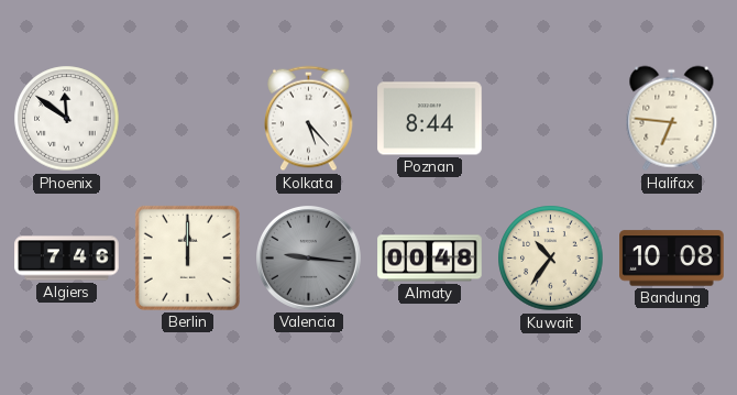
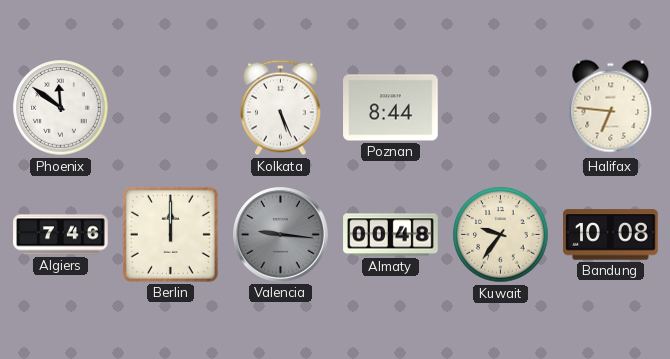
Kolkata: 5:23 -> 5:26
Kuwait: 10:36 -> 9:36
